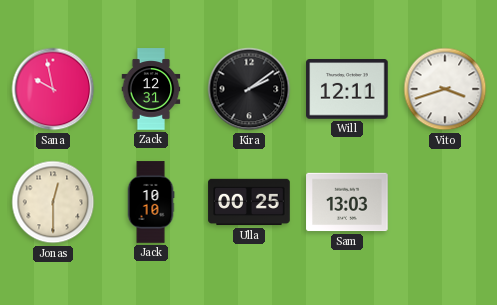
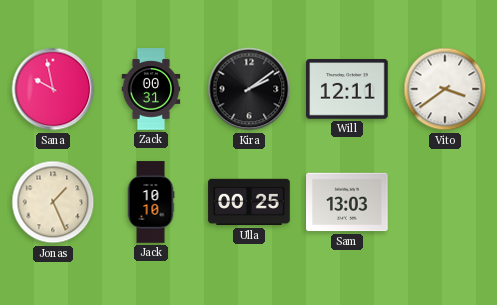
Zack: 12:31 -> 00:31
Vito: 3:42 -> 3:39
Jonas: 12:30 -> 1:26
